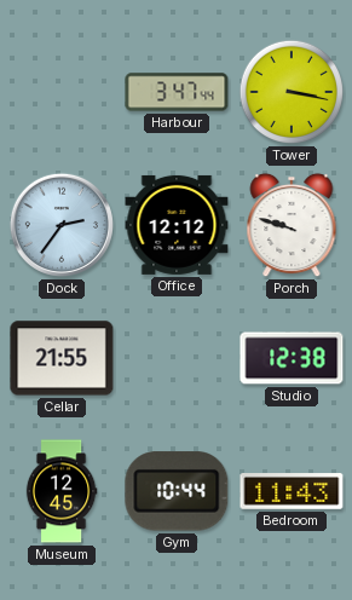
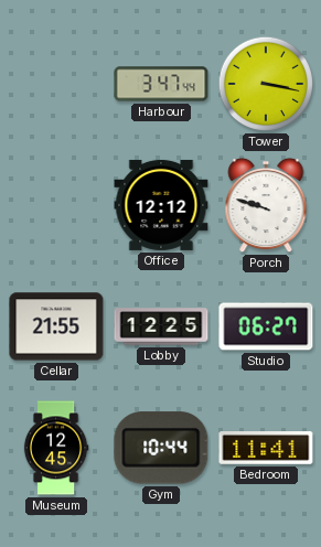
Dock: 2:36 -> none
Lobby: none -> 12:25
Studio: 12:38 -> 06:27
Bedroom: 11:43 -> 11:41
